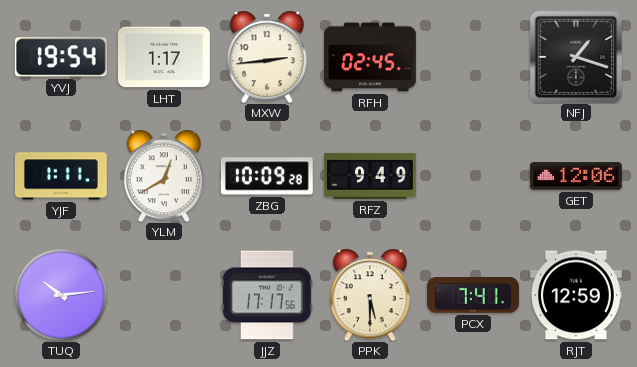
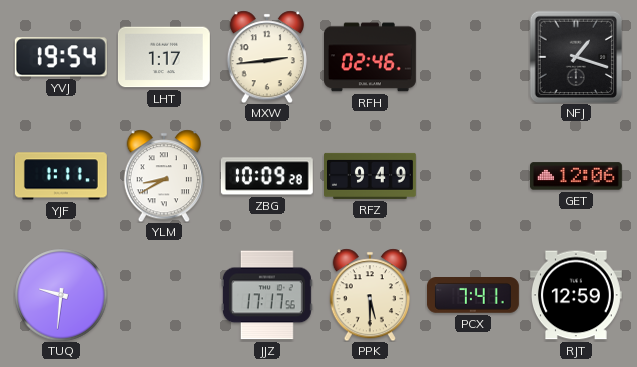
RFH: 02:45 -> 02:46
YLM: 12:40 -> 8:40
TUQ: 10:14 -> 9:31
